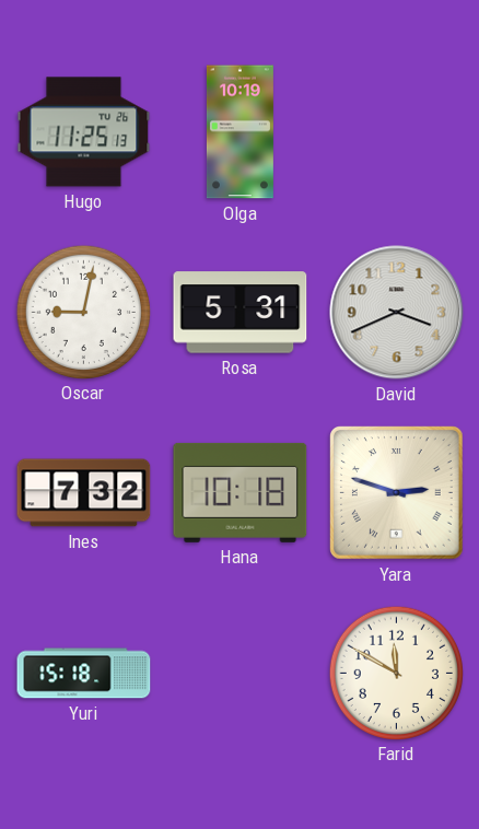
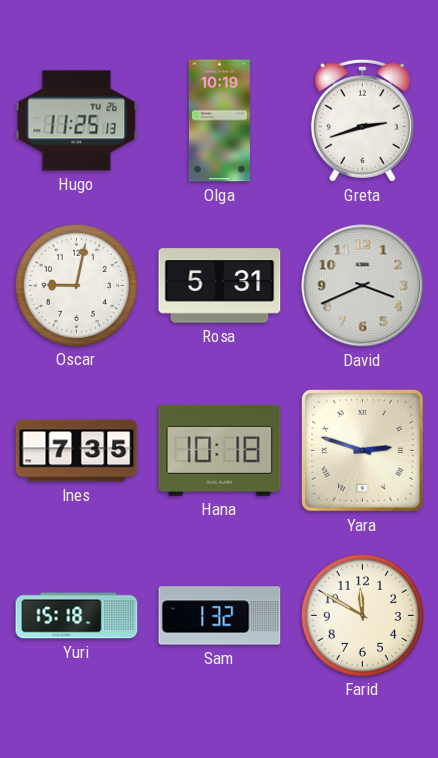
Greta: none -> 2:42
Ines: 7:32 -> 7:35
Sam: none -> 1:32
